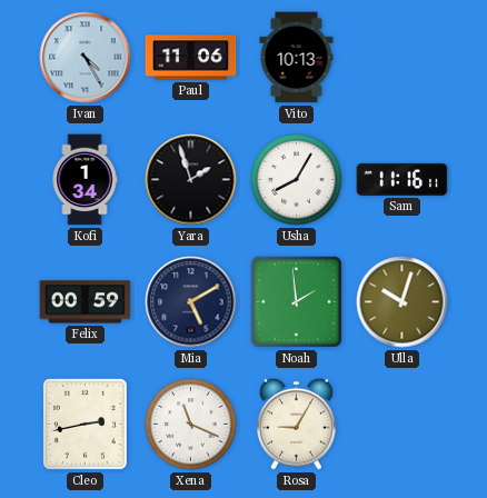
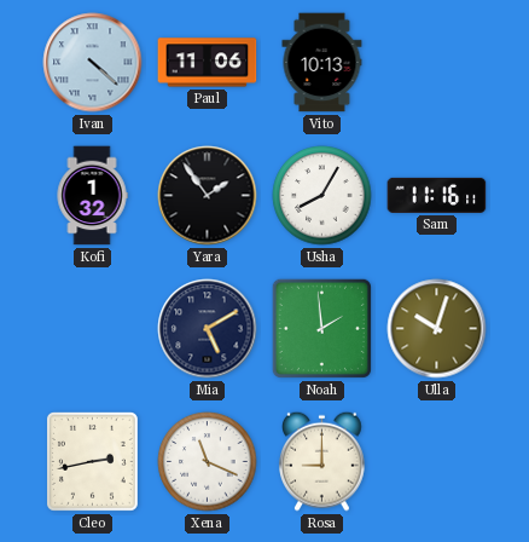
Ivan: 4:25 -> 4:22
Kofi: 1:34 -> 1:32
Yara: 1:57 -> 1:54
Felix: 00:59 -> none
Rosa: 9:05 -> 9:00
